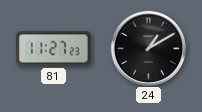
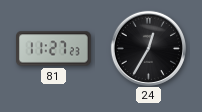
24: 1:10 -> 12:35
